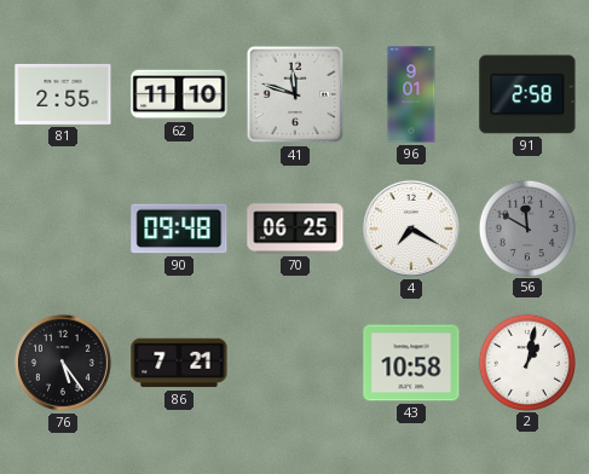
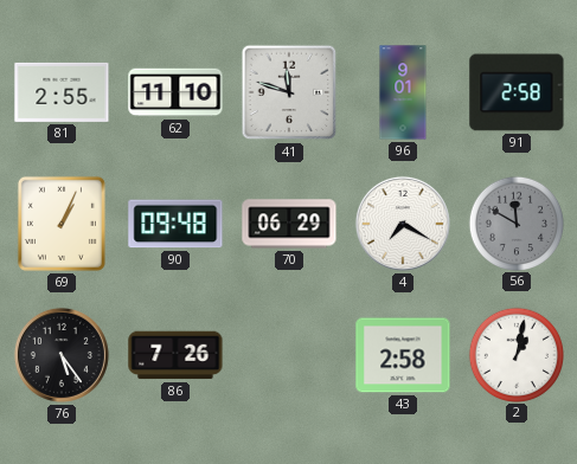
69: none -> 1:04
70: 06:25 -> 06:29
86: 7:21 -> 7:26
43: 10:58 -> 2:58
